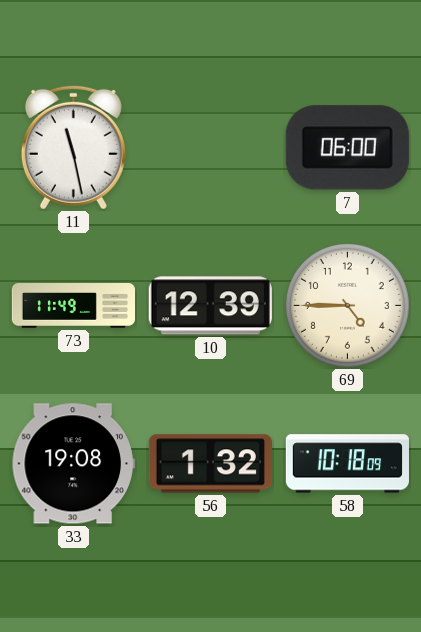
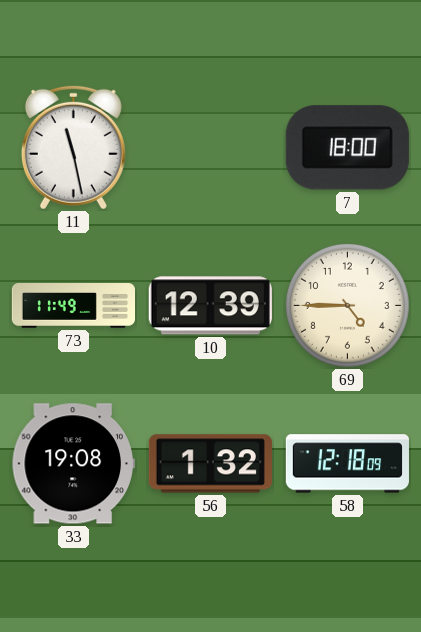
7: 06:00 -> 18:00
58: 10:18 -> 12:18
